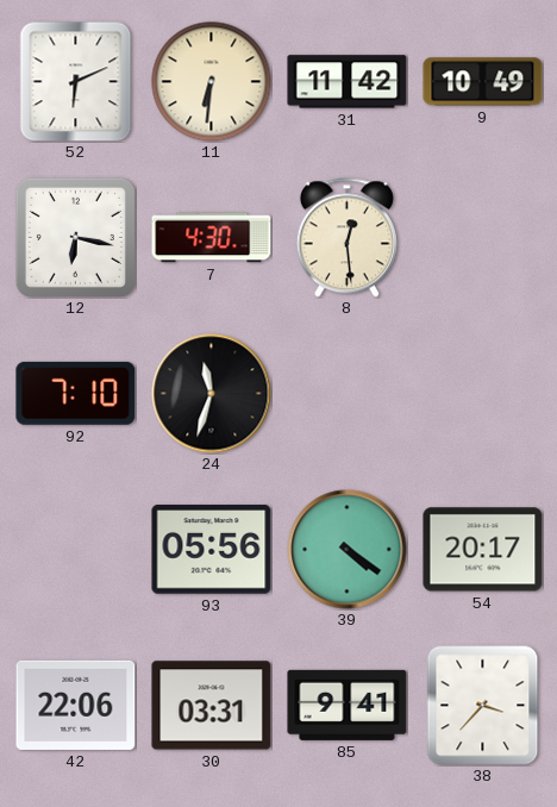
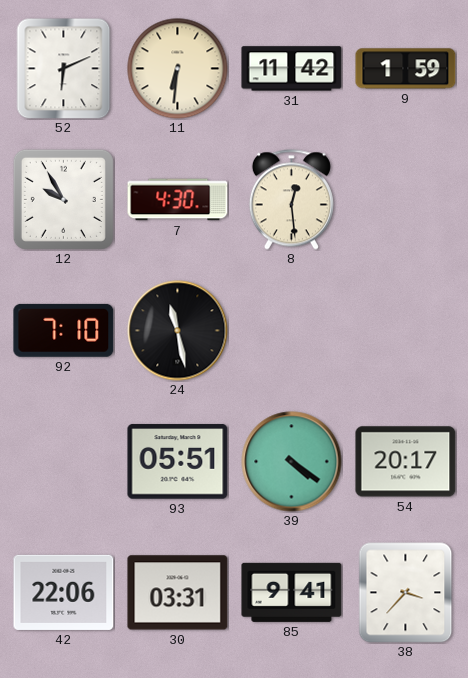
9: 10:49 -> 1:59
12: 6:17 -> 9:55
24: 11:33 -> 11:28
93: 05:56 -> 05:51
